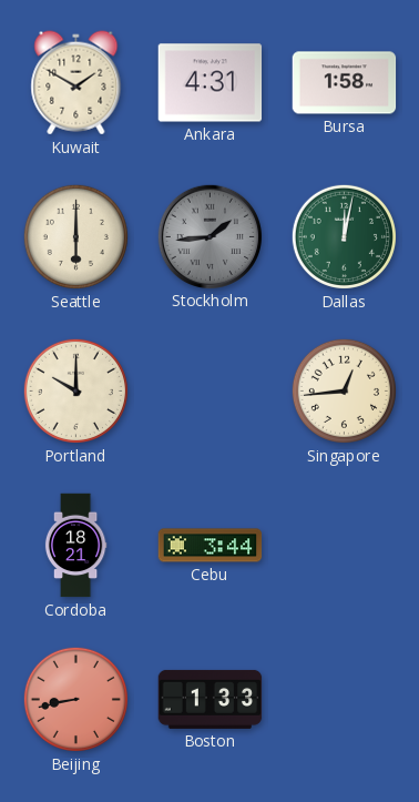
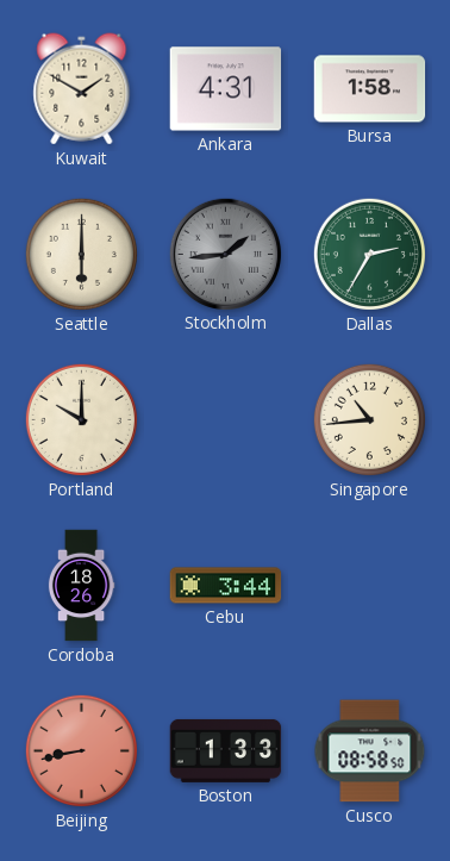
Dallas: 12:02 -> 2:35
Singapore: 12:44 -> 10:44
Cordoba: 18:21 -> 18:26
Cusco: none -> 08:58
